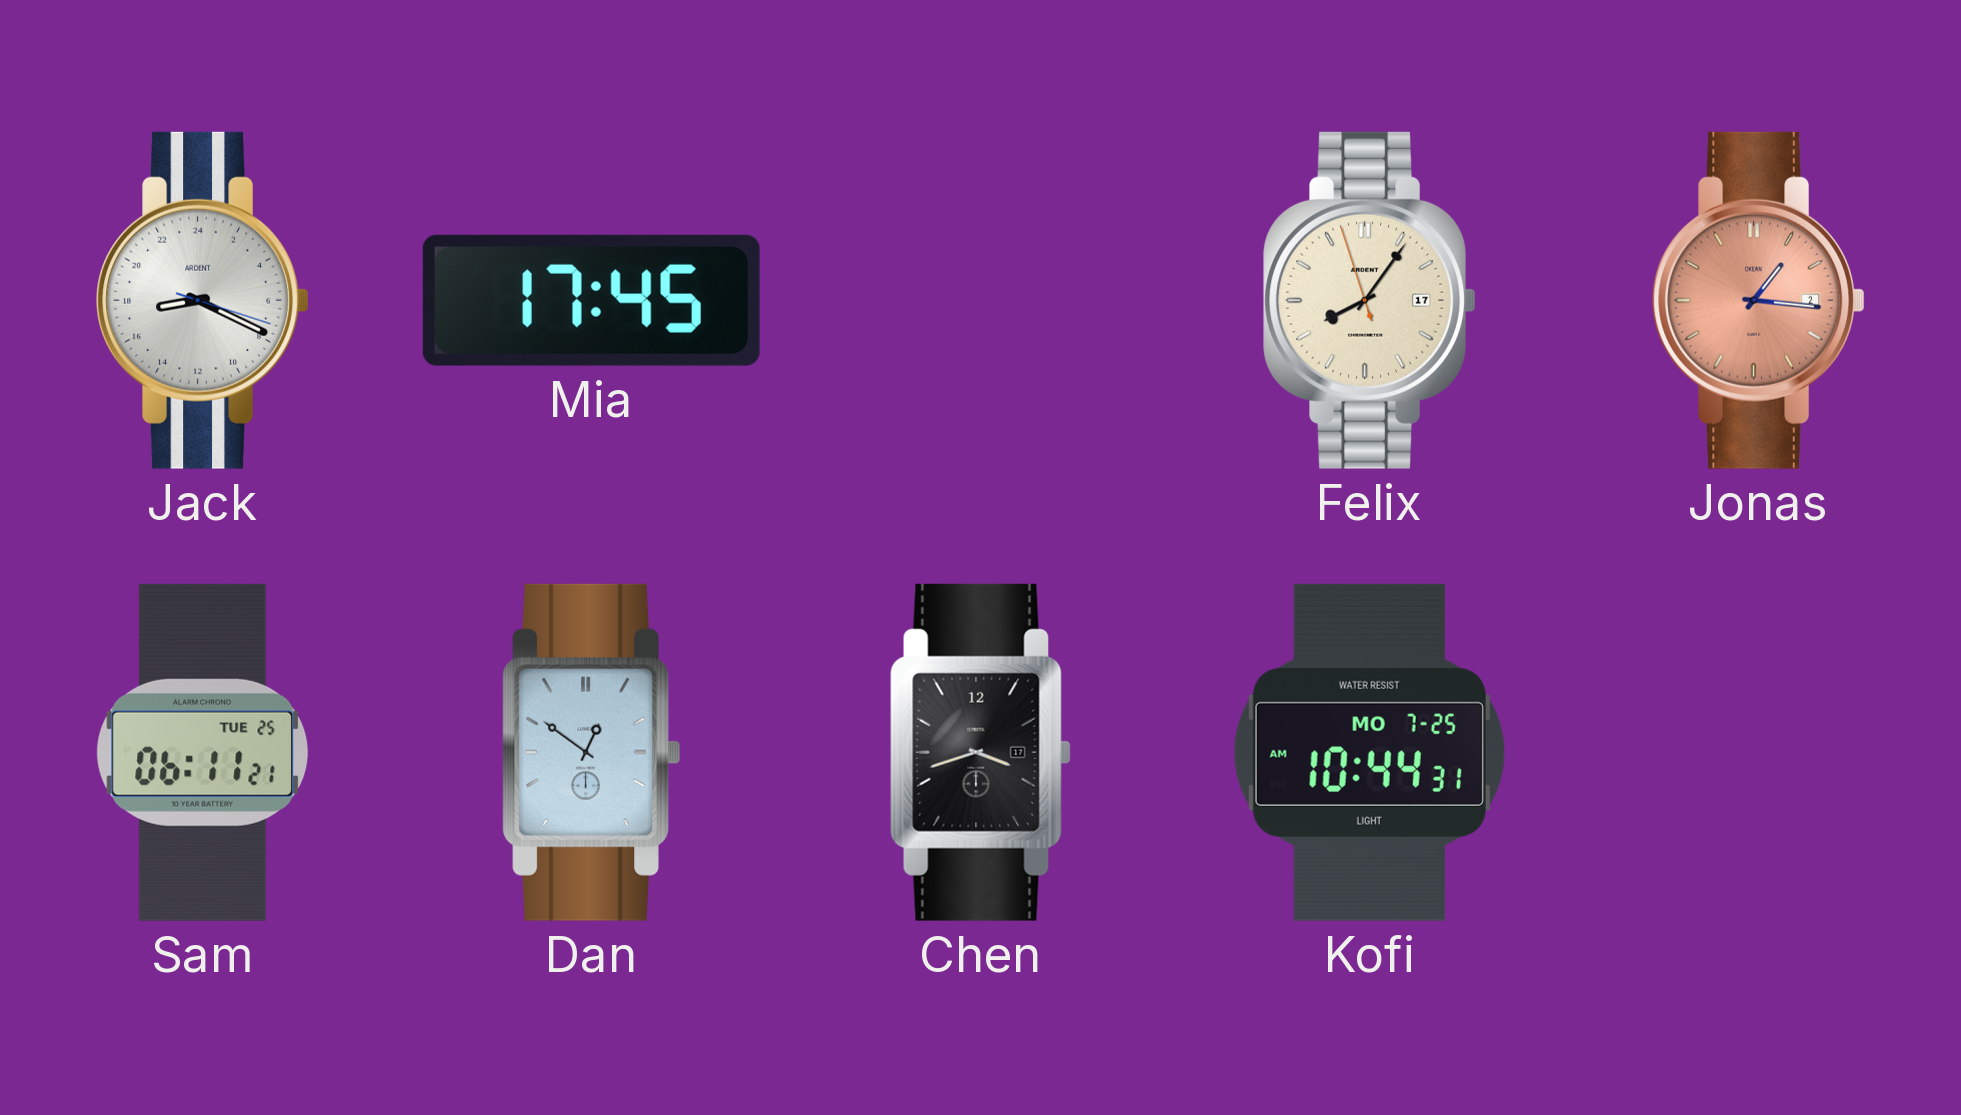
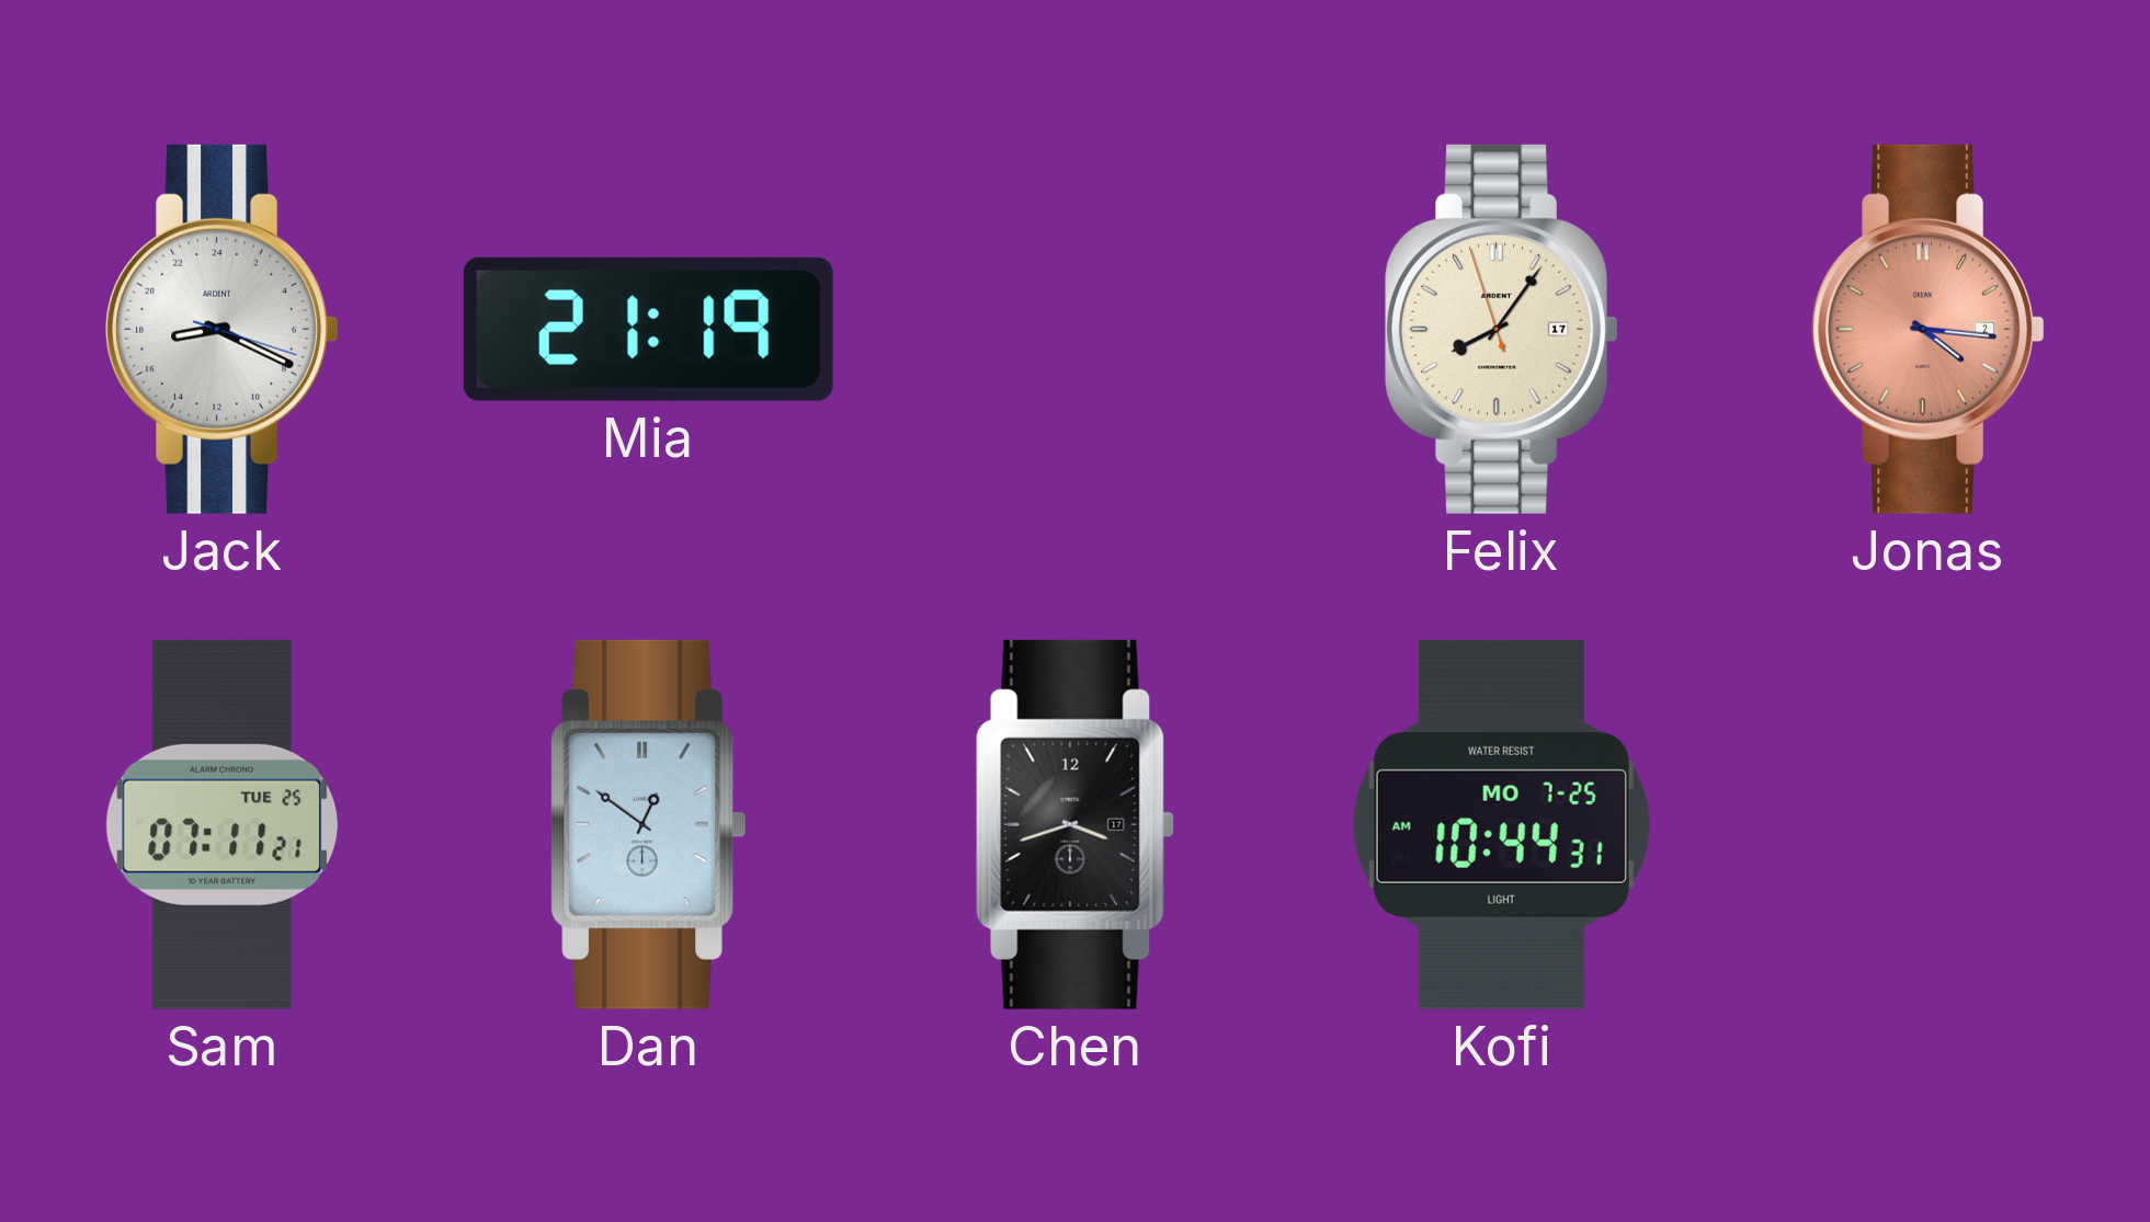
Mia: 17:45 -> 21:19
Jonas: 1:16 -> 4:16
Sam: 06:11 -> 07:11
